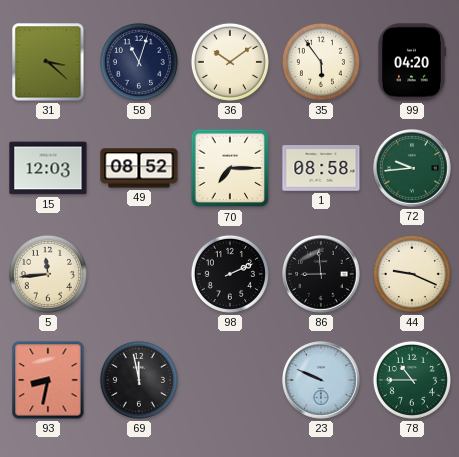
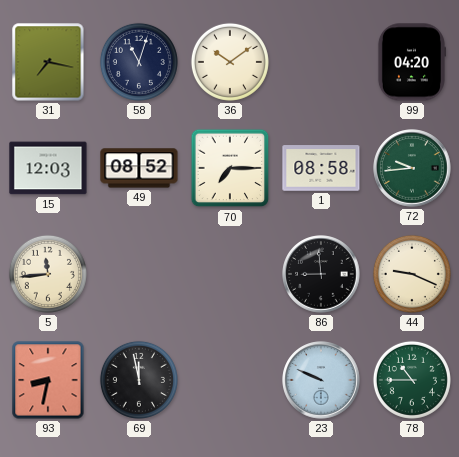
31: 3:22 -> 7:17
35: 5:54 -> none
98: 2:11 -> none
